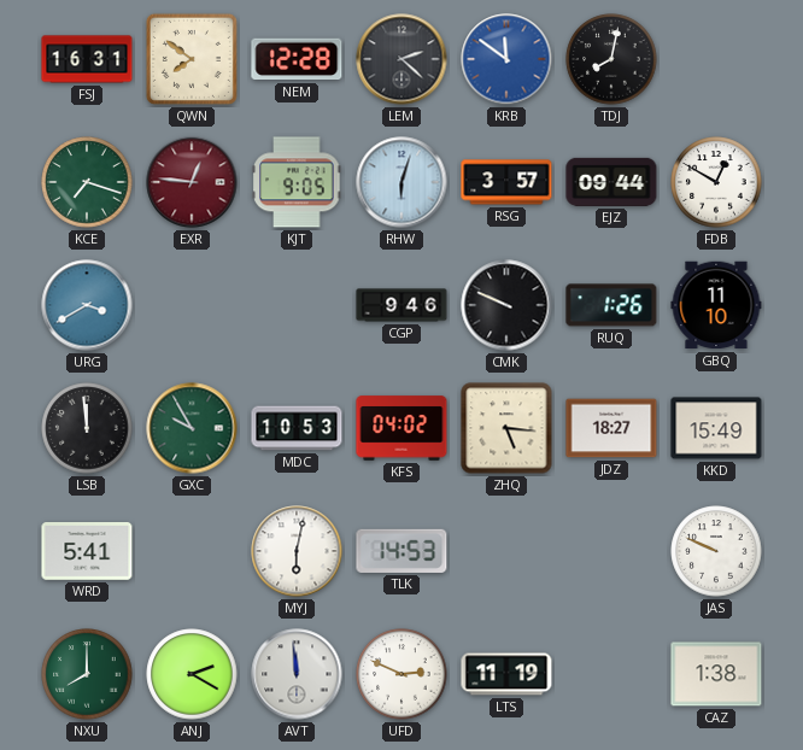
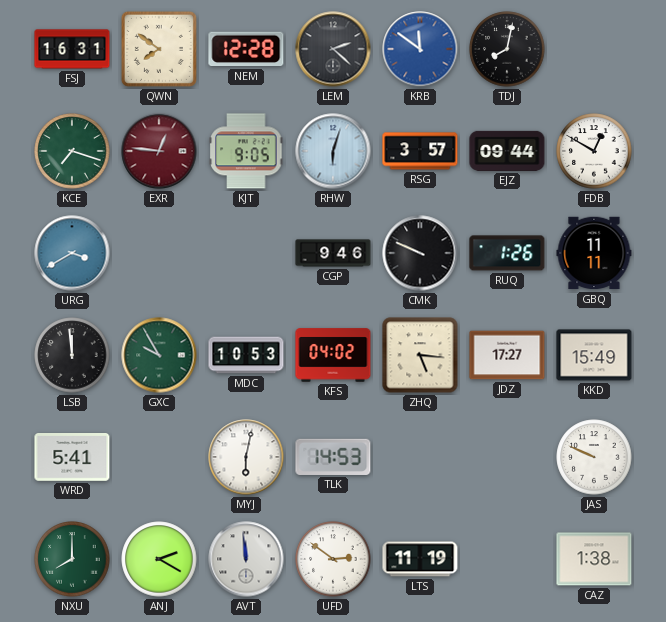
GBQ: 11:10 -> 11:11
JDZ: 18:27 -> 17:27
UFD: 2:49 -> 2:51
